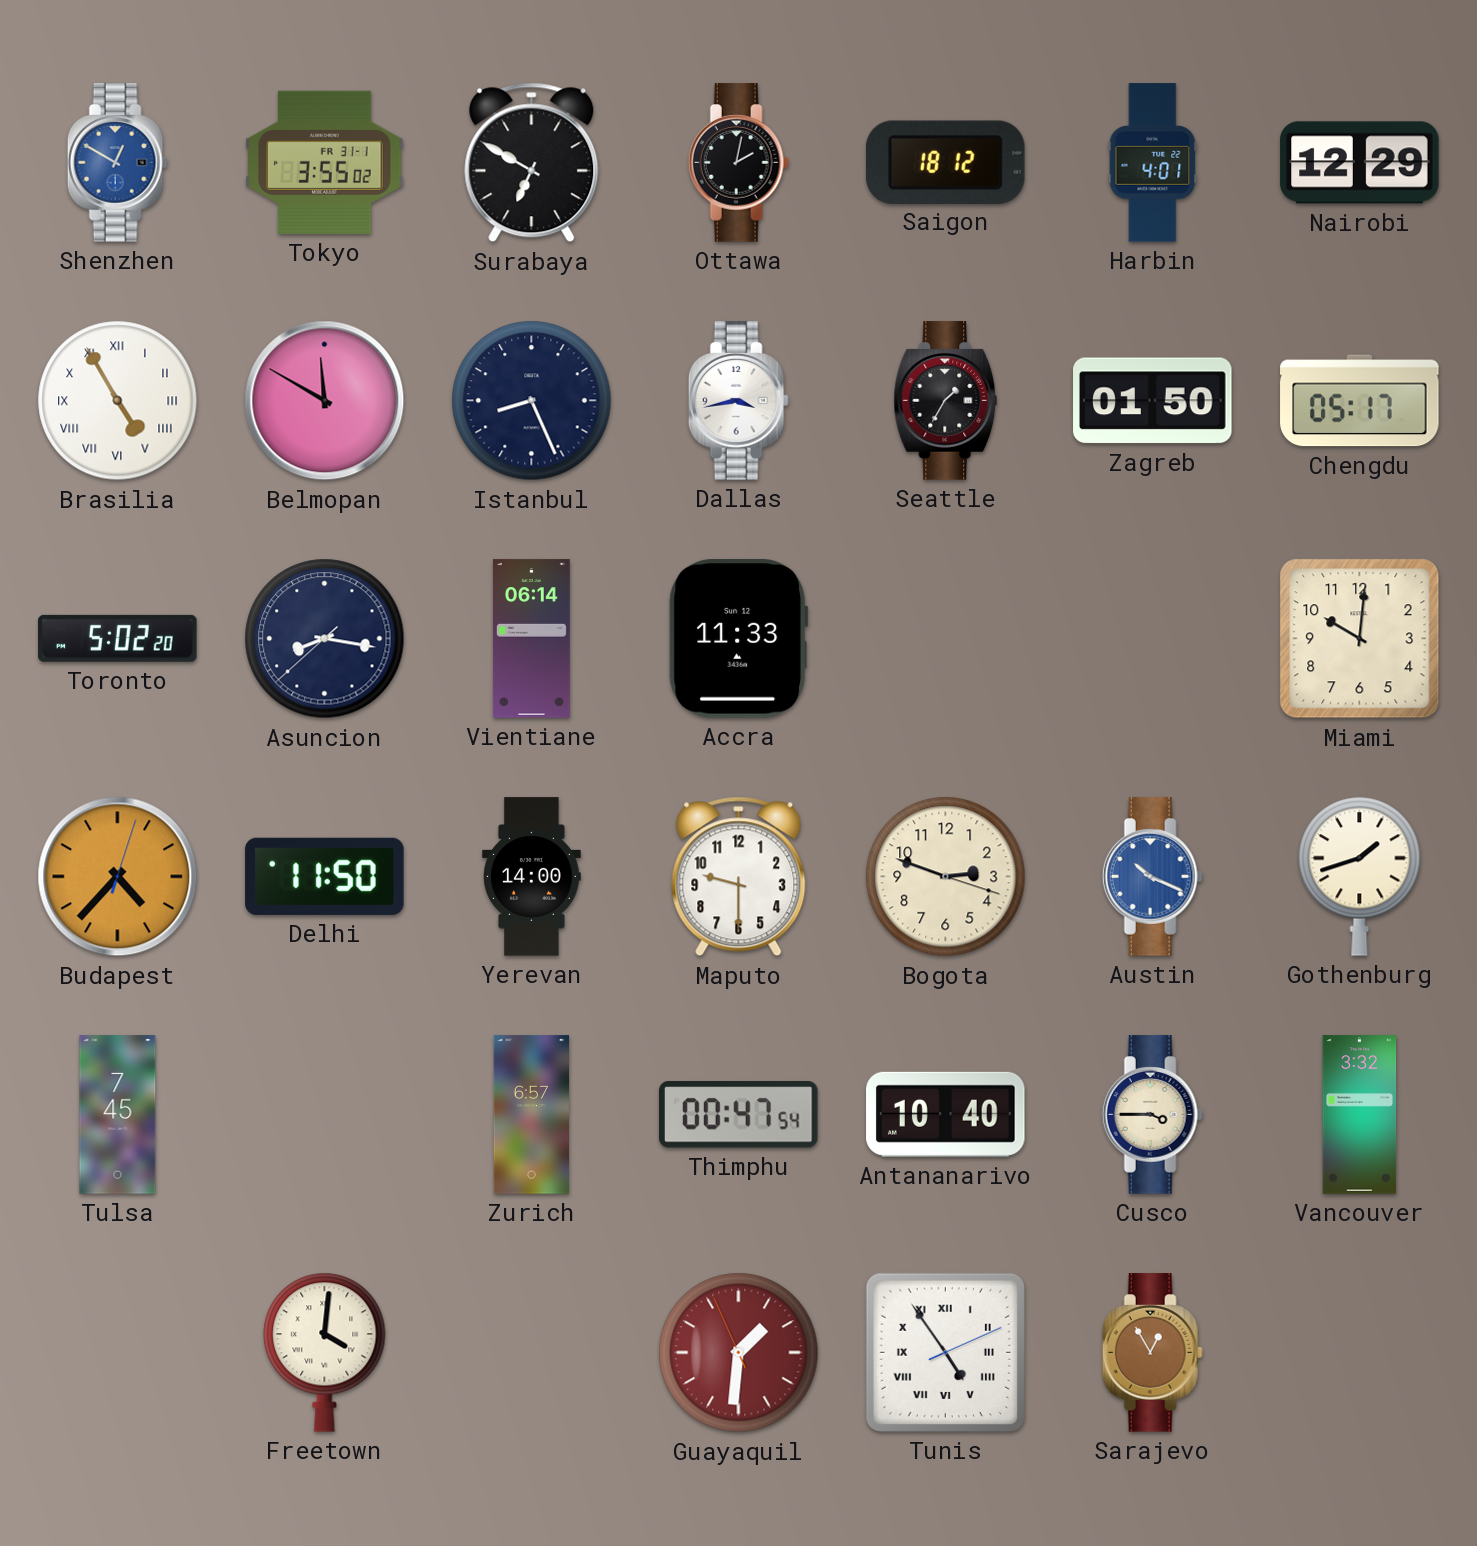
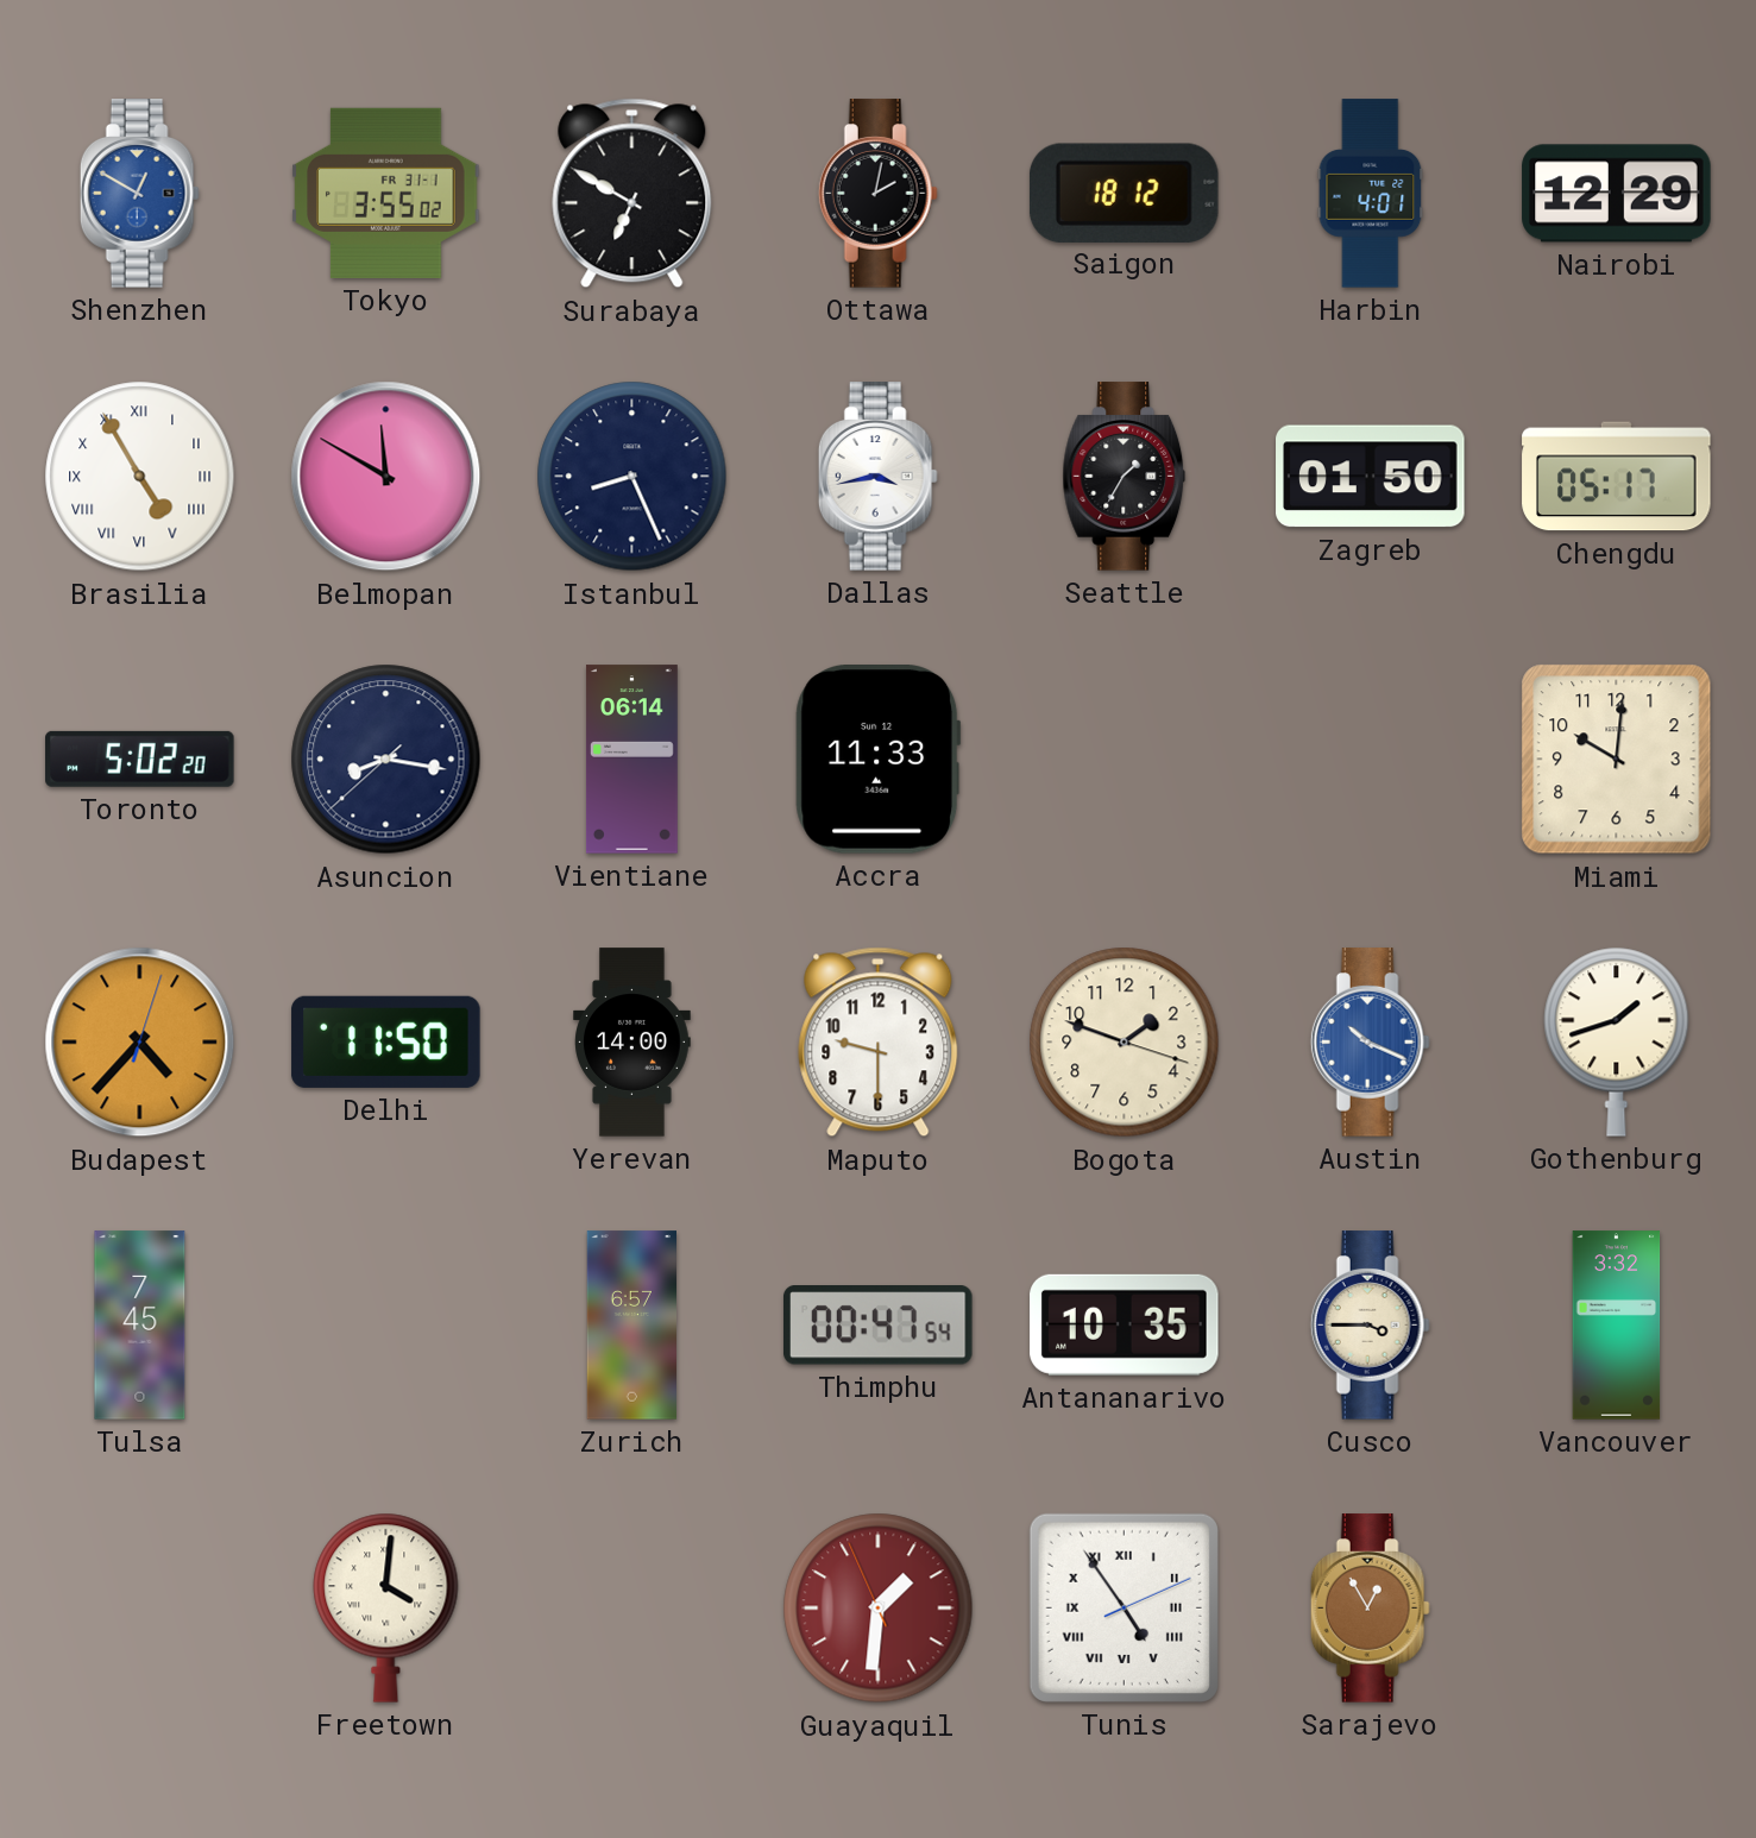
Bogota: 2:48 -> 1:48
Antananarivo: 10:40 -> 10:35
